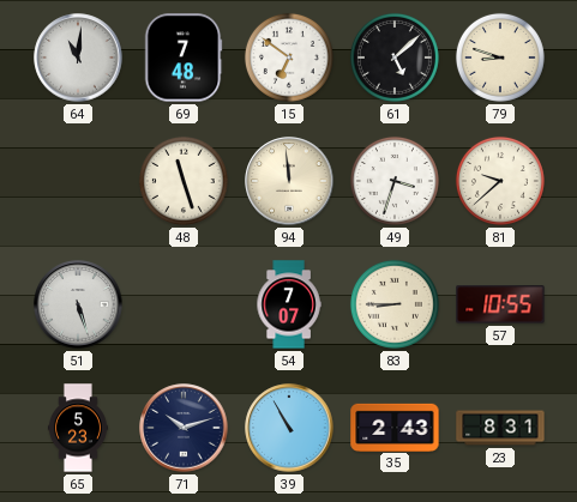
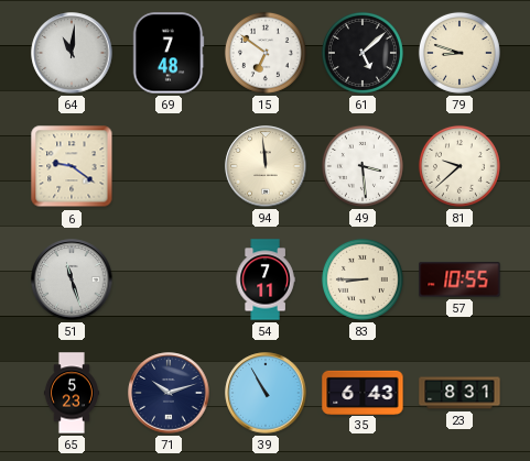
6: none -> 9:21
48: 11:27 -> none
49: 3:33 -> 3:29
51: 5:27 -> 11:27
54: 7:07 -> 7:11
35: 2:43 -> 6:43
